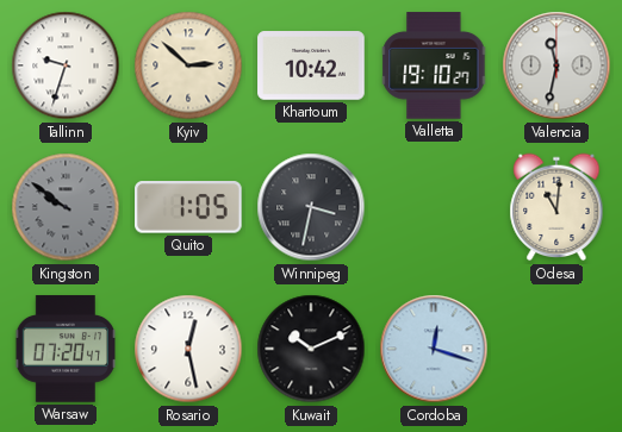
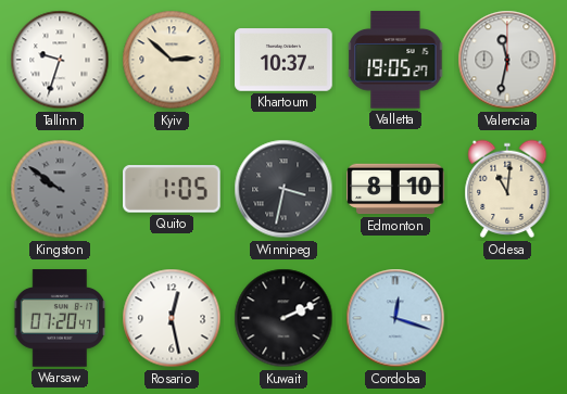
Khartoum: 10:42 -> 10:37
Valletta: 19:10 -> 19:05
Edmonton: none -> 8:10
Kuwait: 10:11 -> 2:11
